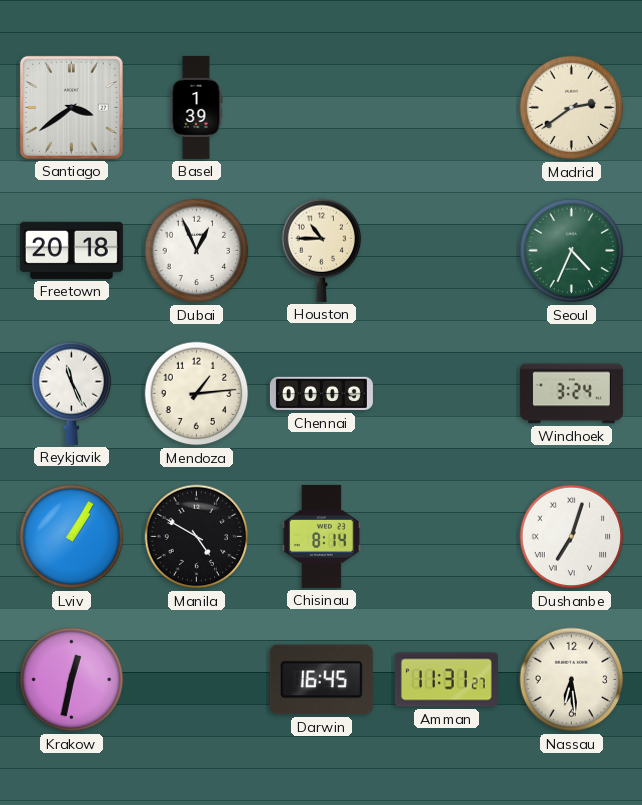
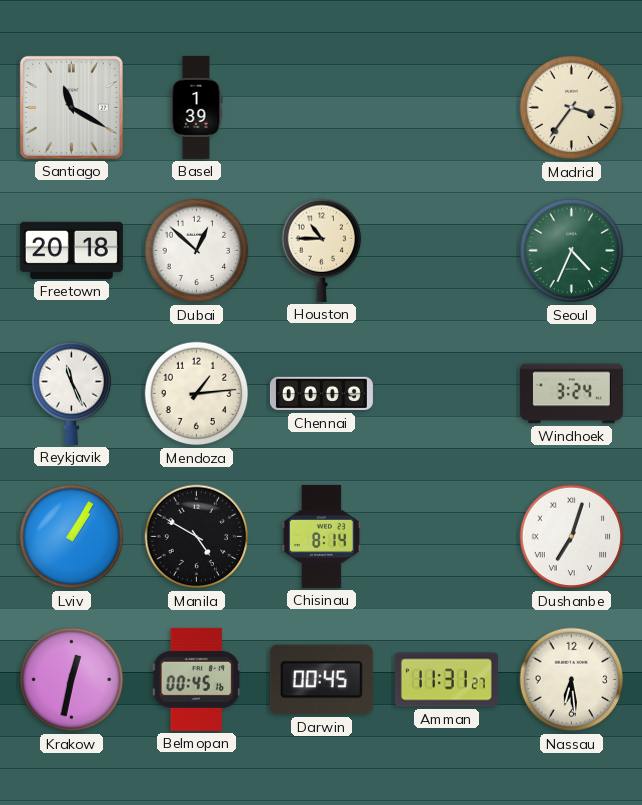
Santiago: 3:39 -> 11:20
Madrid: 2:39 -> 3:36
Dubai: 12:56 -> 12:52
Belmopan: none -> 00:45
Darwin: 16:45 -> 00:45
